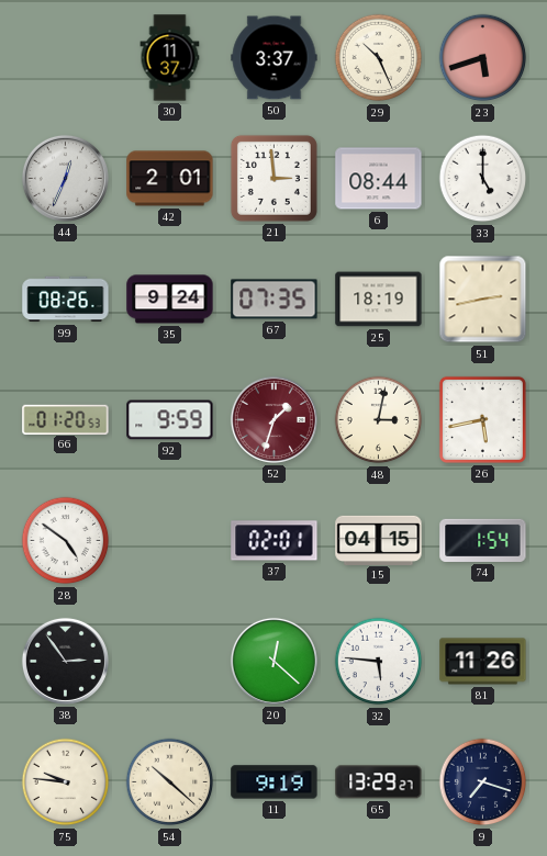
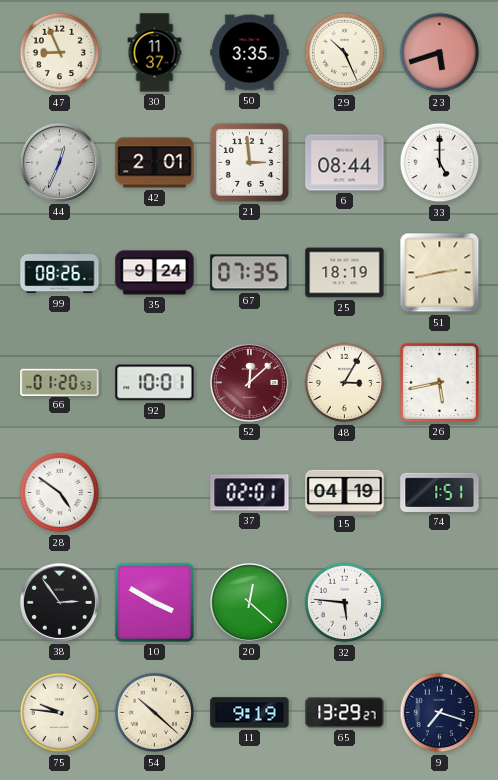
47: none -> 8:56
50: 3:37 -> 3:35
92: 9:59 -> 10:01
52: 1:33 -> 12:08
48: 3:02 -> 3:05
15: 04:15 -> 04:19
74: 1:54 -> 1:51
10: none -> 3:50
81: 11:26 -> none
